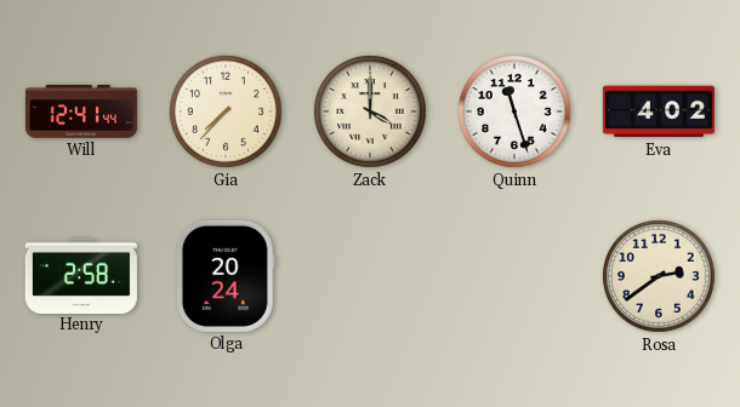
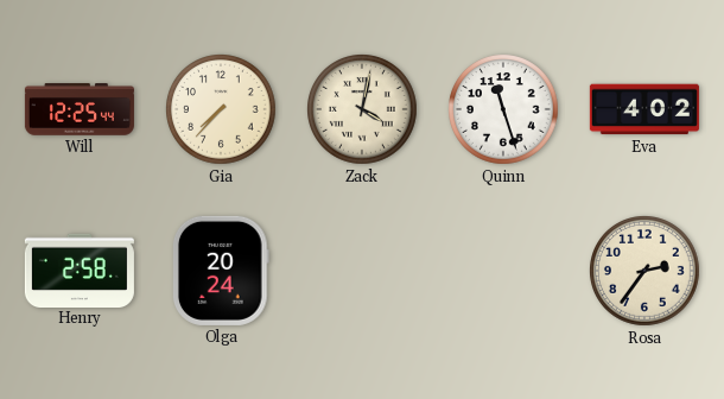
Will: 12:41 -> 12:25
Zack: 4:00 -> 4:02
Rosa: 2:39 -> 2:36
